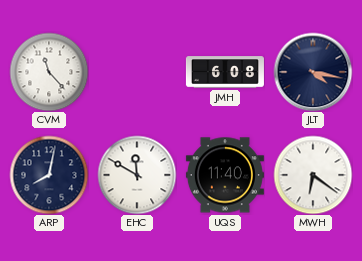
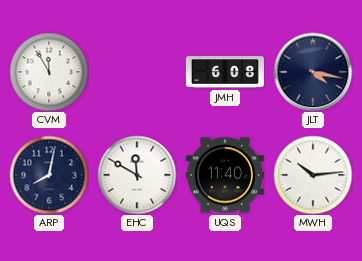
CVM: 11:23 -> 11:55
MWH: 6:21 -> 10:14
